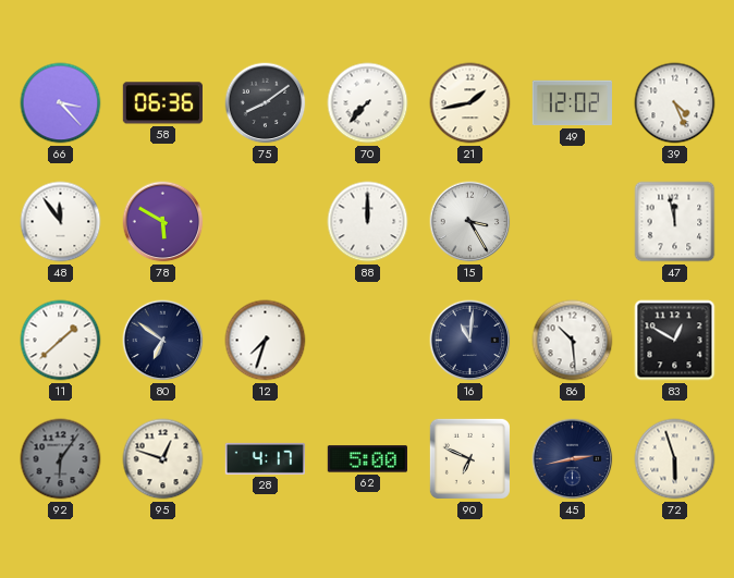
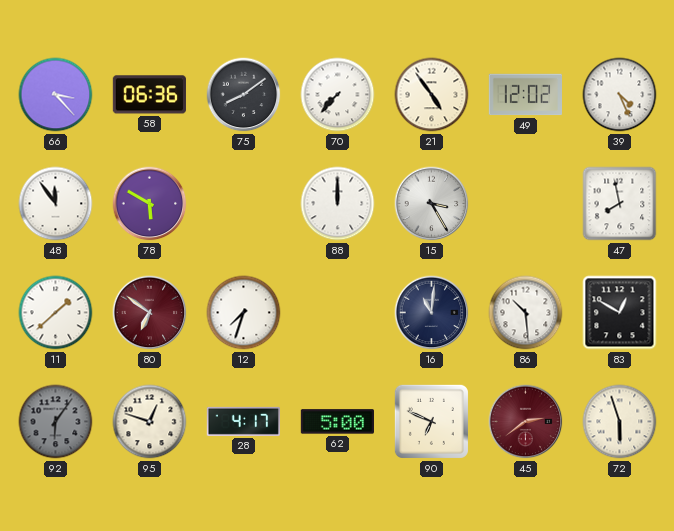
21: 1:43 -> 4:54
47: 11:58 -> 7:58
80 dial: navy -> burgundy
45: 2:43 -> 2:39
45 dial: navy -> burgundy
